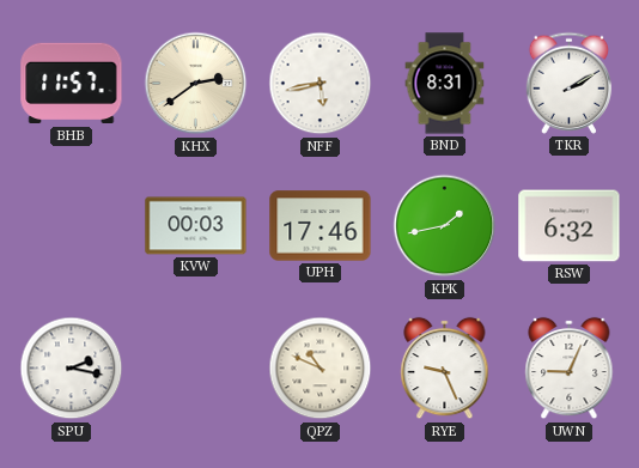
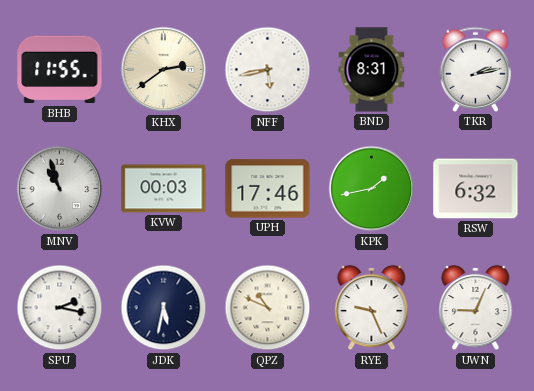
BHB: 11:57 -> 11:55
TKR: 2:10 -> 2:13
MNV: none -> 10:57
JDK: none -> 5:32
